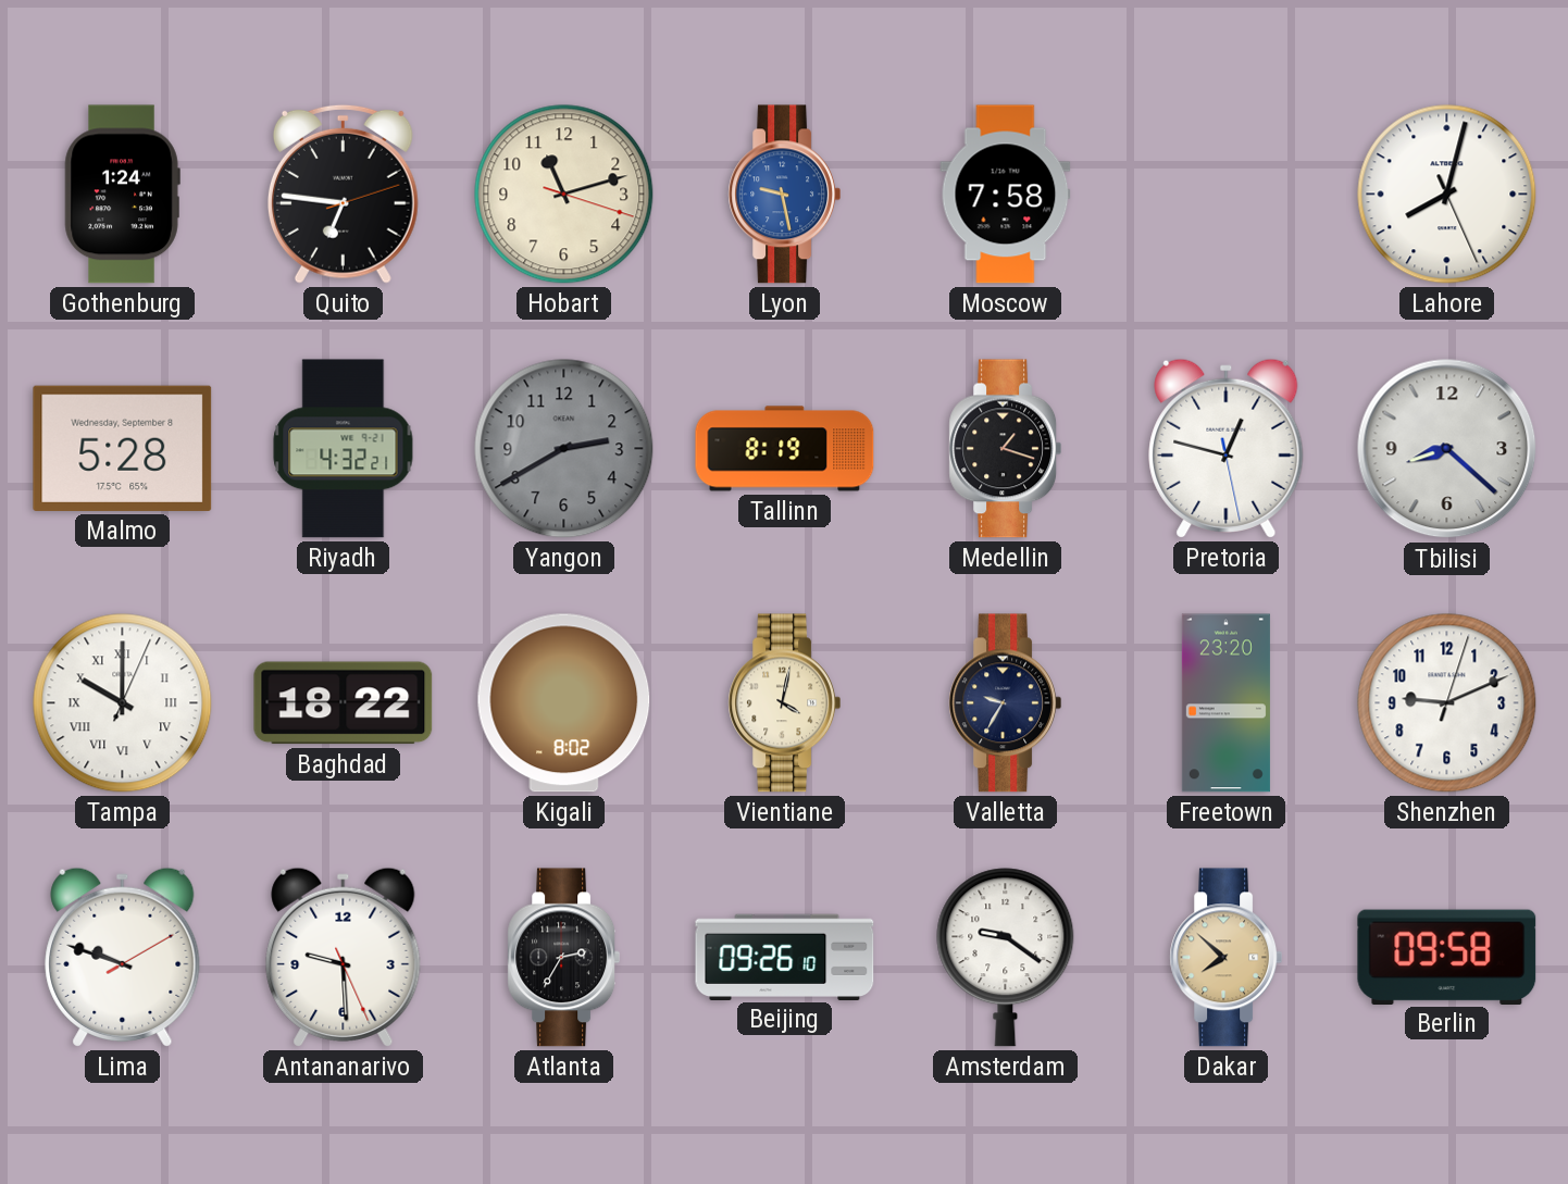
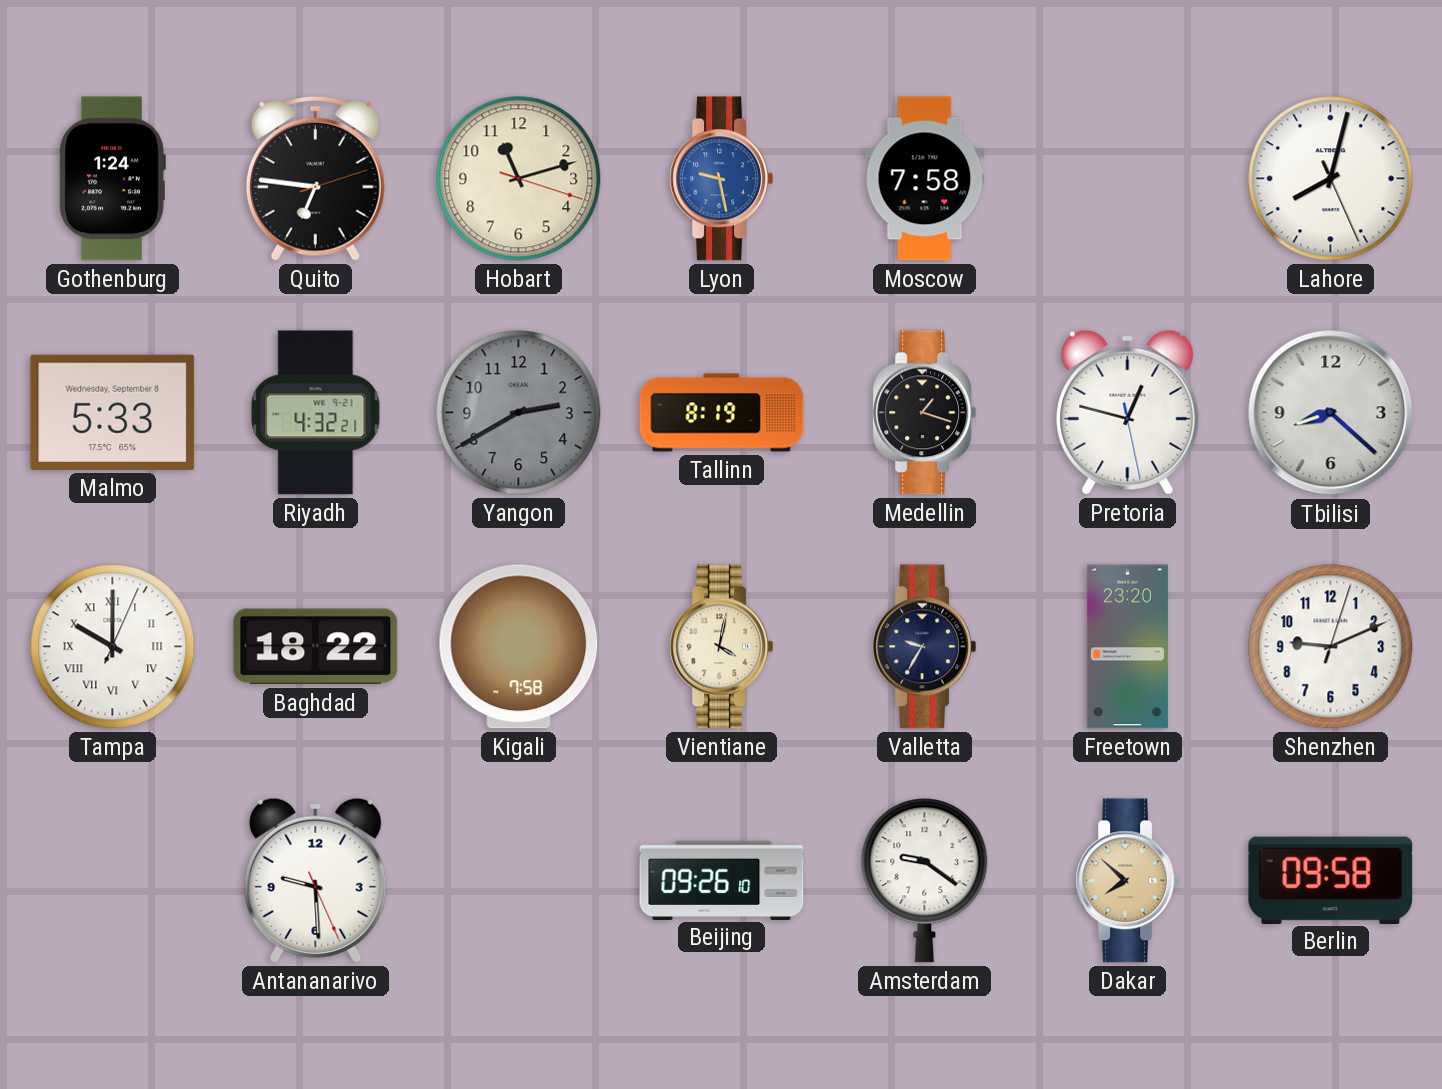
Malmo: 5:28 -> 5:33
Kigali: 8:02 -> 7:58
Lima: 9:48 -> none
Atlanta: 2:35 -> none
